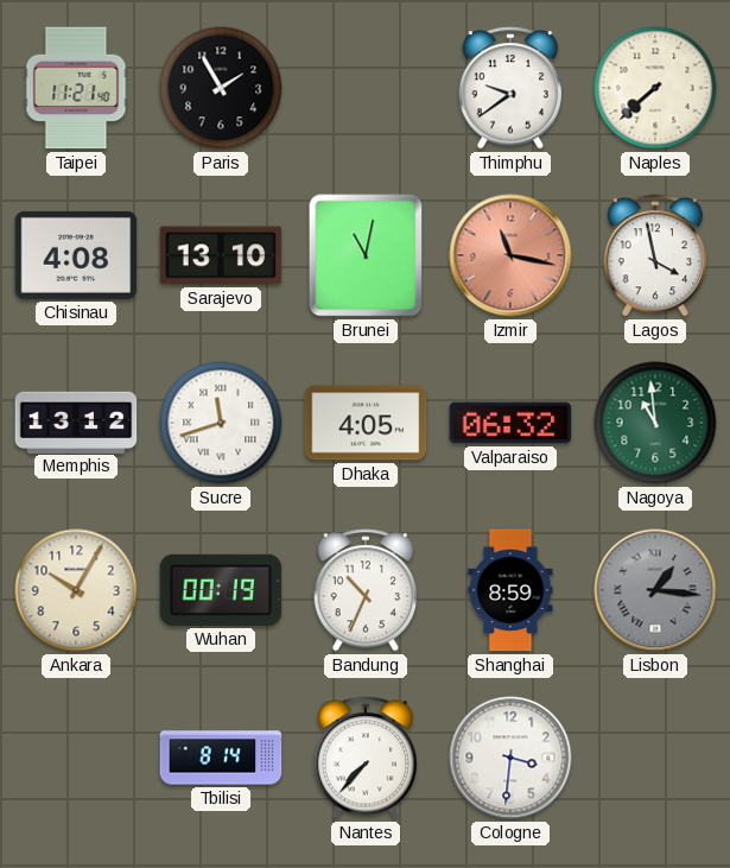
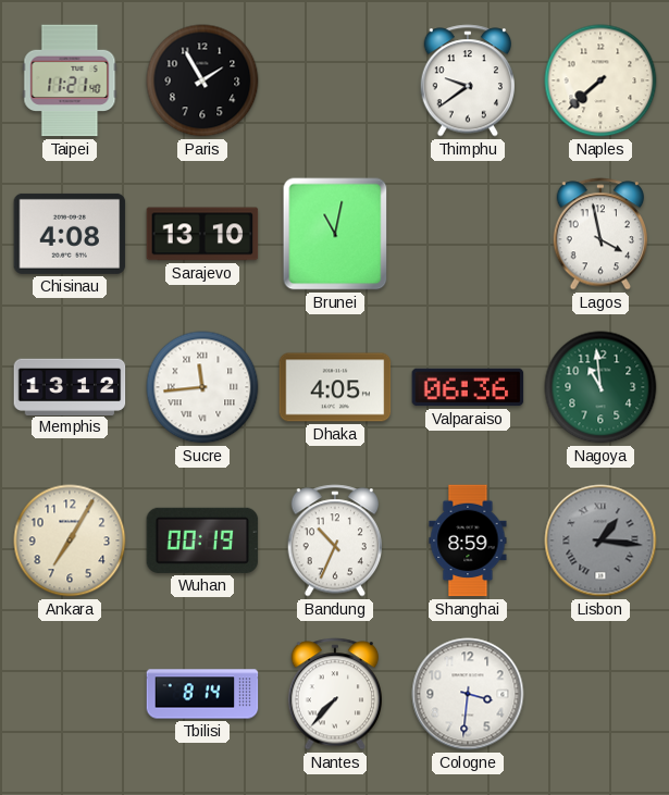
Izmir: 11:17 -> none
Sucre: 11:42 -> 11:44
Valparaiso: 06:32 -> 06:36
Ankara: 10:05 -> 7:05
